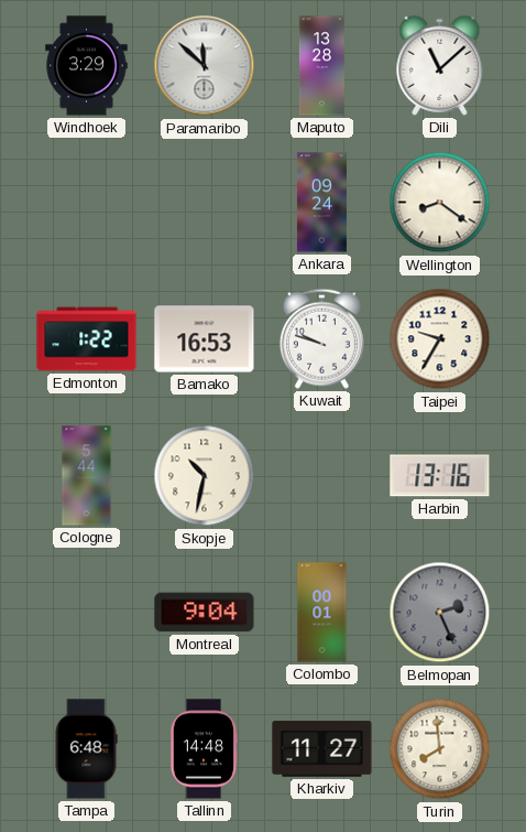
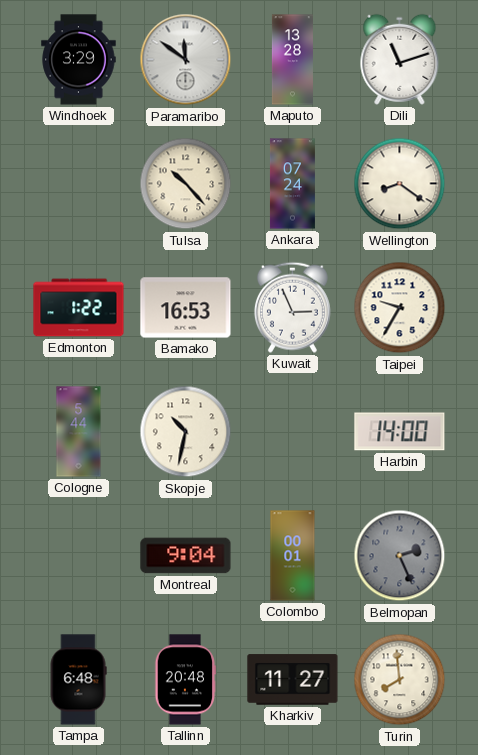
Paramaribo: 11:52 -> 11:51
Dili: 11:08 -> 11:12
Tulsa: none -> 10:23
Ankara: 09:24 -> 07:24
Kuwait: 9:48 -> 2:56
Harbin: 13:16 -> 14:00
Tallinn: 14:48 -> 20:48
